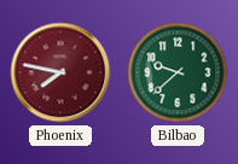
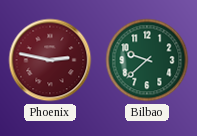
Phoenix: 7:47 -> 2:47
